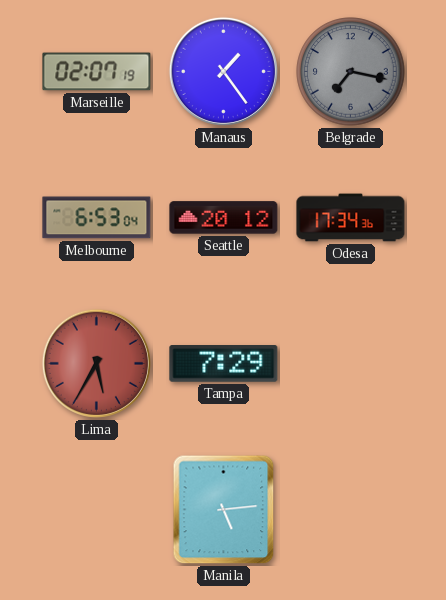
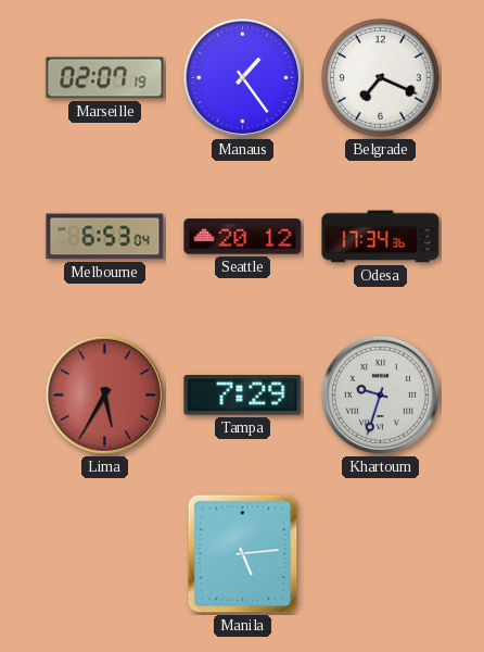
Belgrade: 7:17 -> 7:19
Belgrade dial: grey -> white
Khartoum: none -> 9:33
